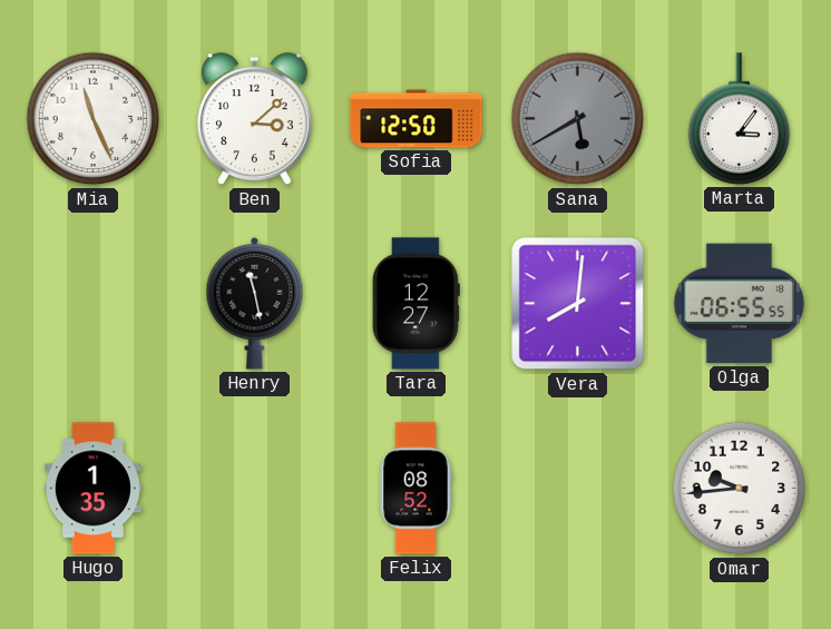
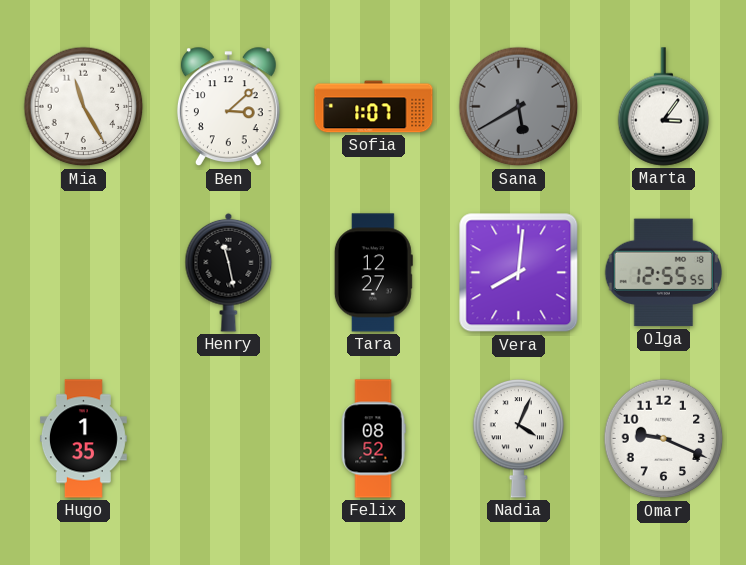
Mia: 11:26 -> 11:25
Sofia: 12:50 -> 1:07
Olga: 06:55 -> 12:55
Nadia: none -> 4:04
Omar: 9:44 -> 9:19
